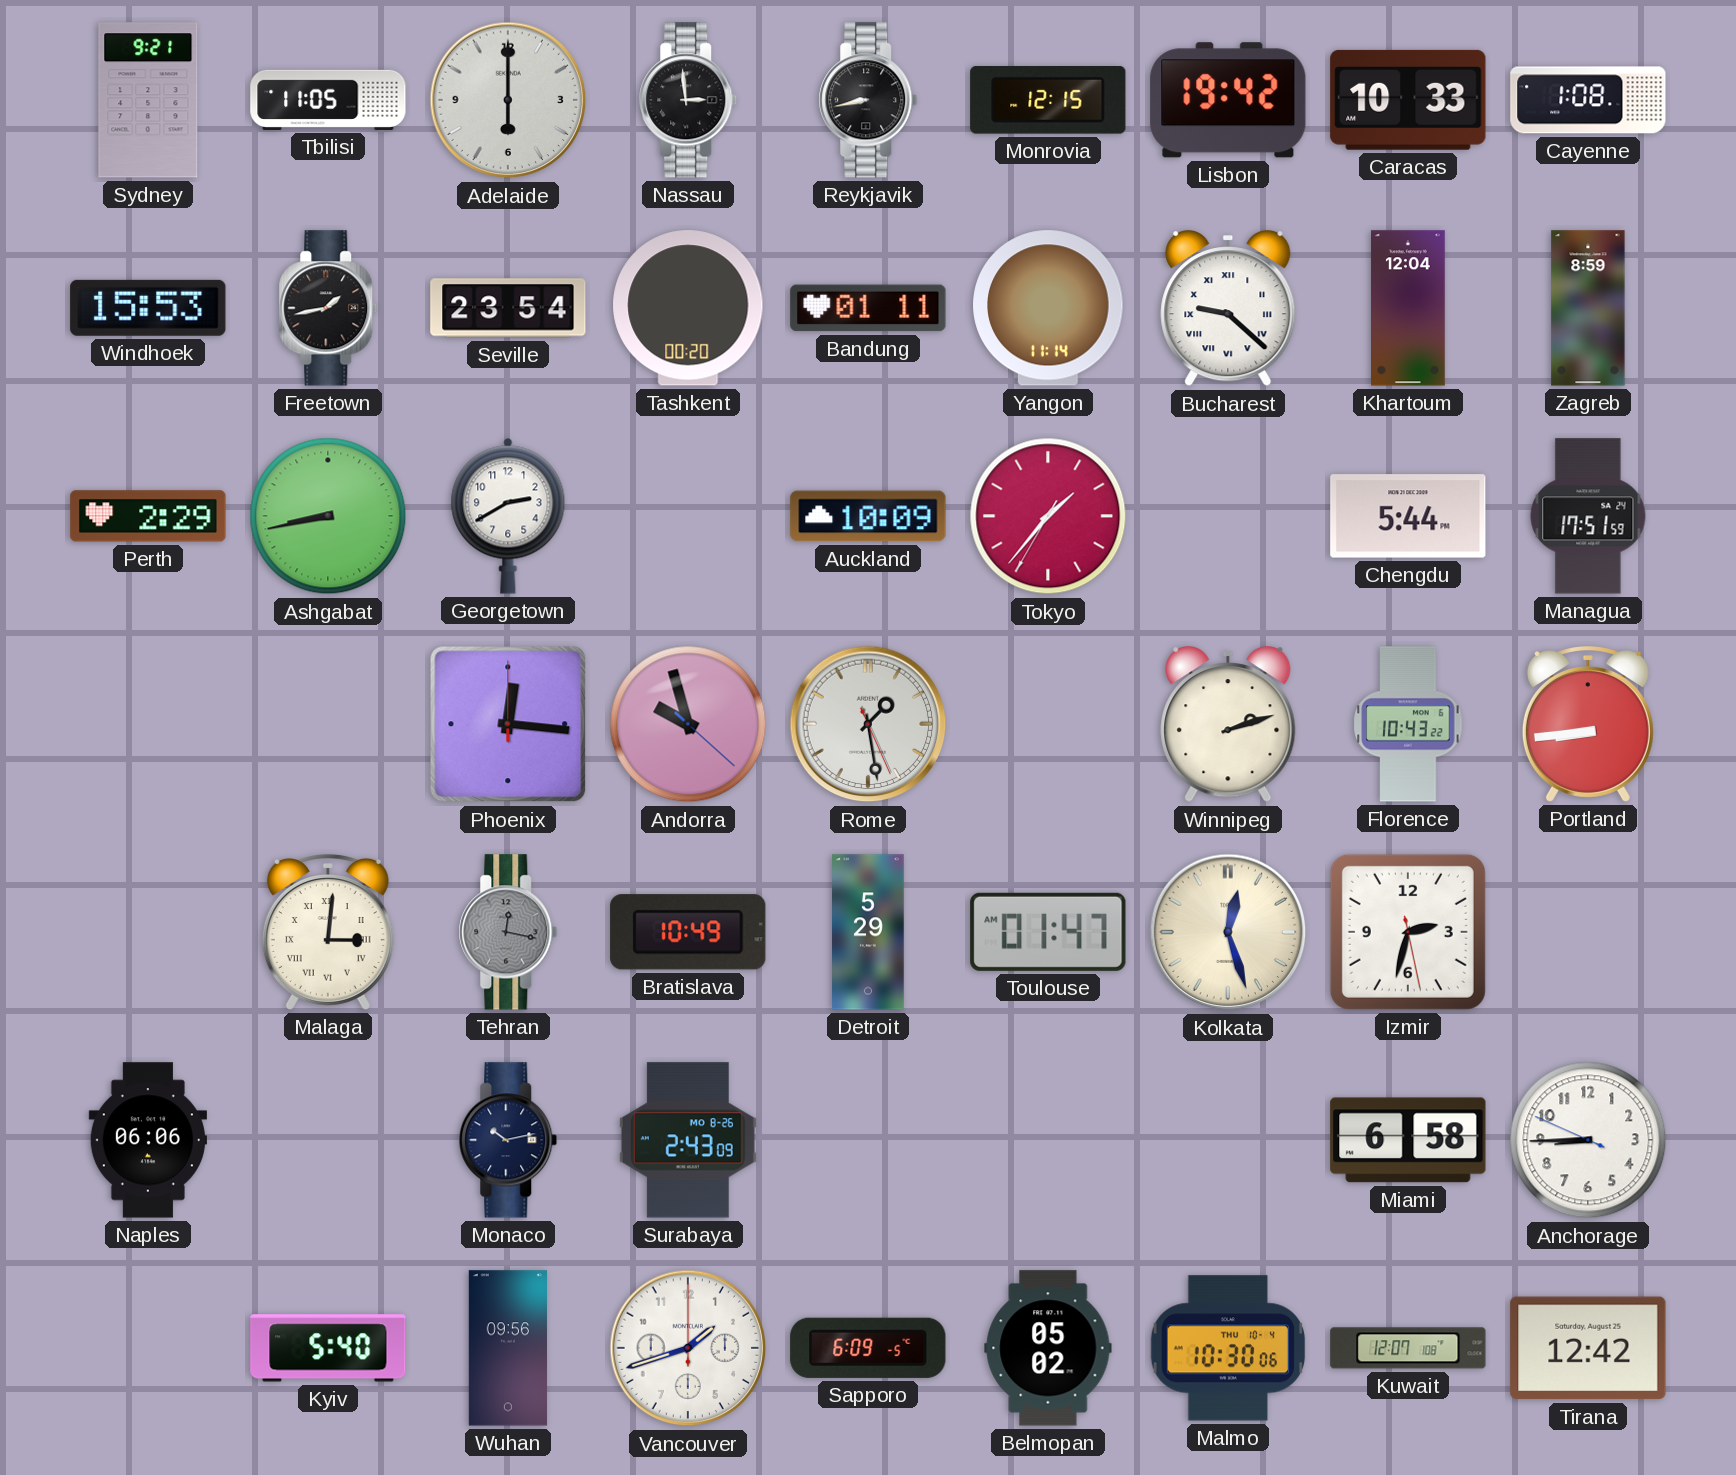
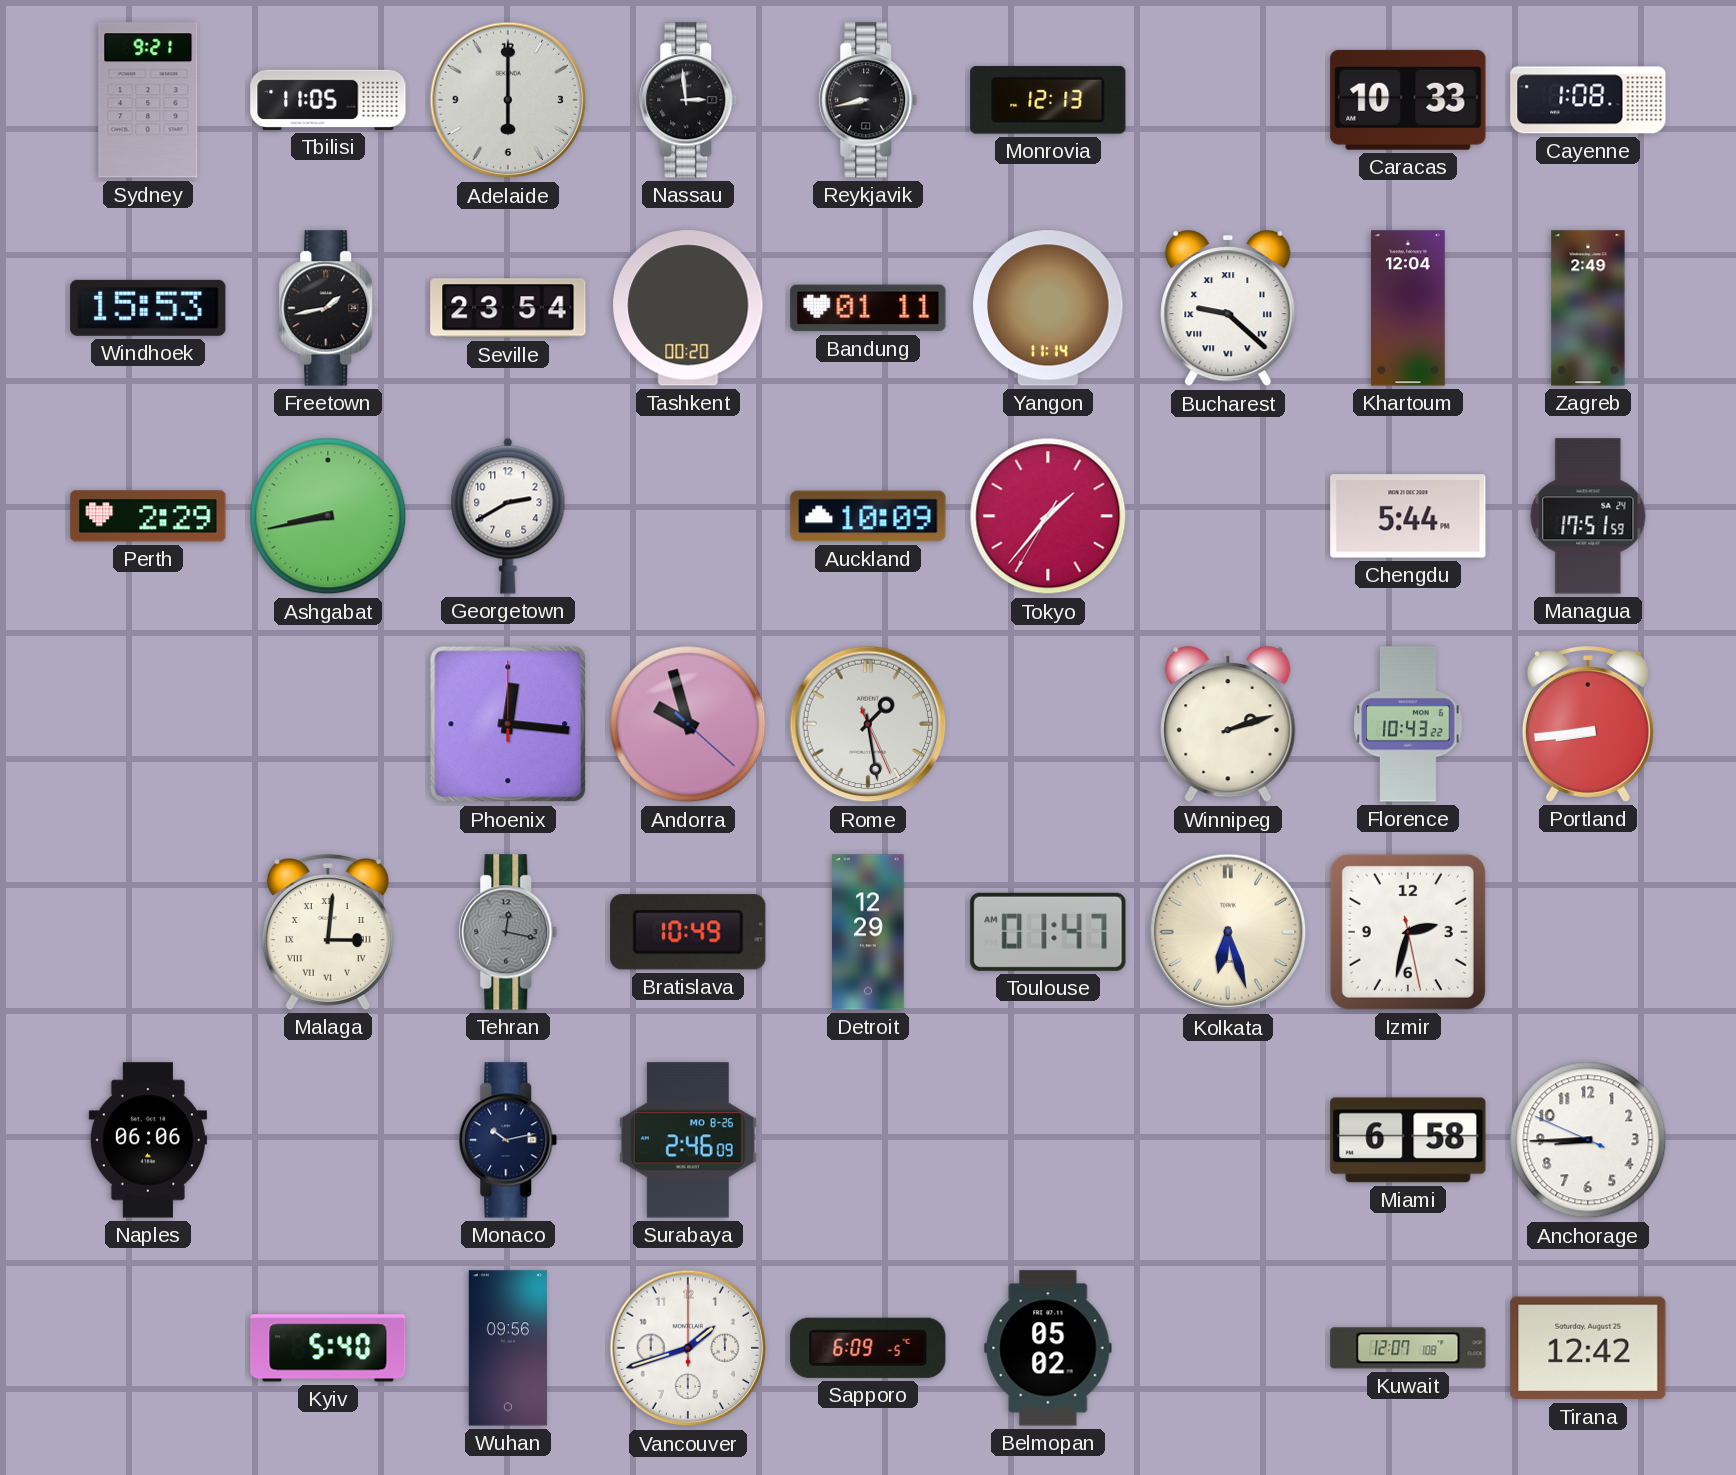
Monrovia: 12:15 -> 12:13
Lisbon: 19:42 -> none
Zagreb: 8:59 -> 2:49
Detroit: 5:29 -> 12:29
Kolkata: 12:27 -> 6:27
Surabaya: 2:43 -> 2:46
Malmo: 10:30 -> none
